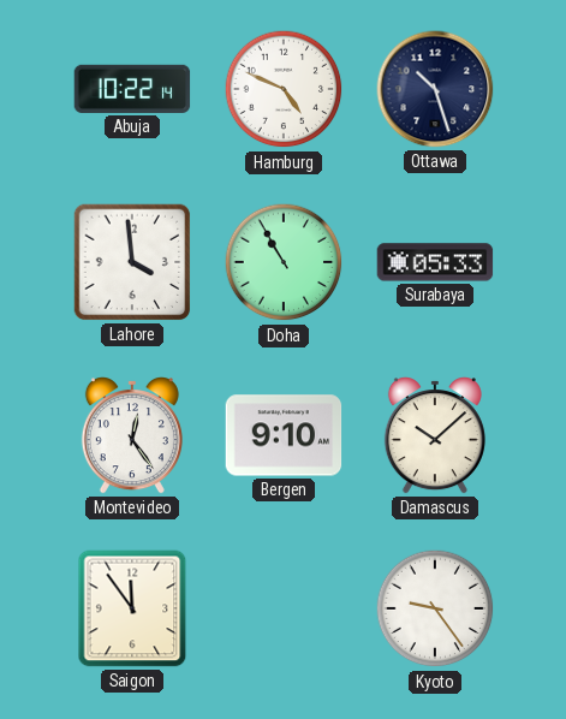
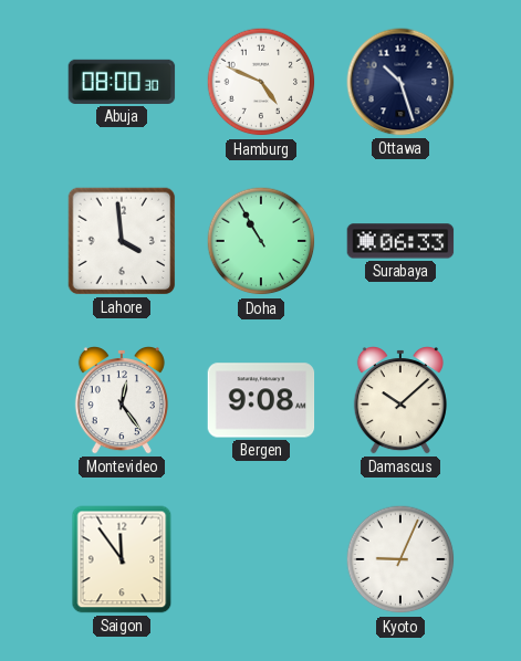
Abuja: 10:22 -> 08:00
Surabaya: 05:33 -> 06:33
Bergen: 9:10 -> 9:08
Kyoto: 9:24 -> 9:04
